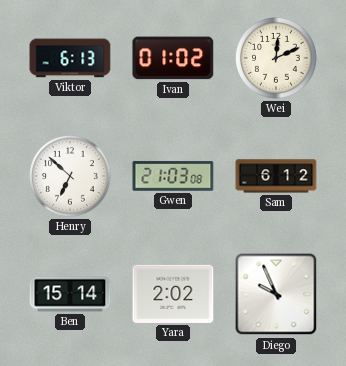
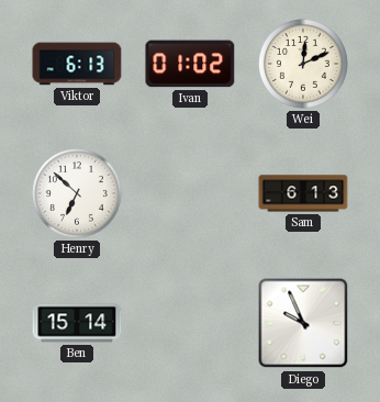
Gwen: 21:03 -> none
Sam: 6:12 -> 6:13
Yara: 2:02 -> none
